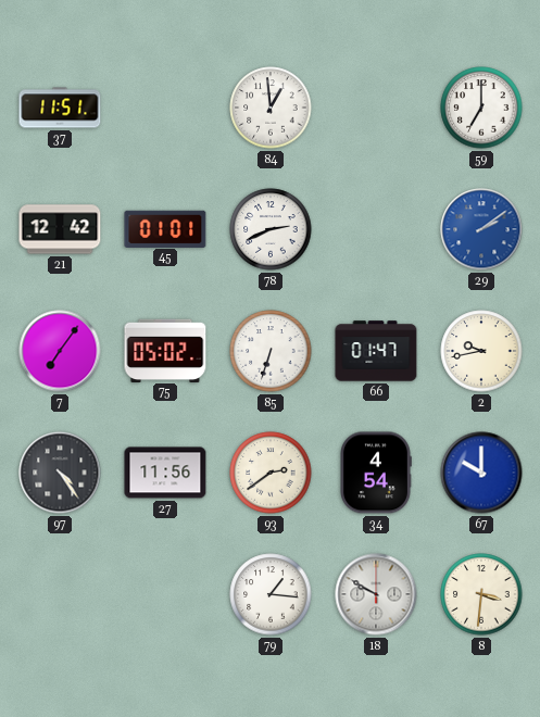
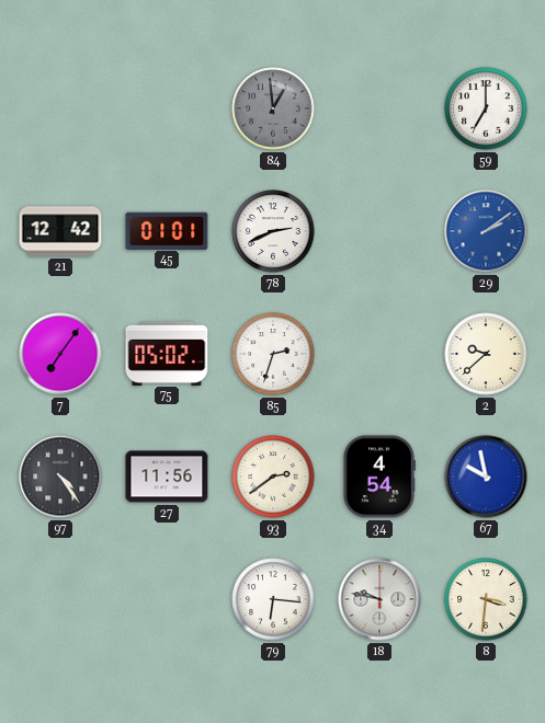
37: 11:51 -> none
84 dial: white -> grey
85: 6:33 -> 2:33
66: 01:47 -> none
2: 9:43 -> 9:38
67: 10:00 -> 9:58
79: 1:16 -> 6:16
18: 9:50 -> 9:47
